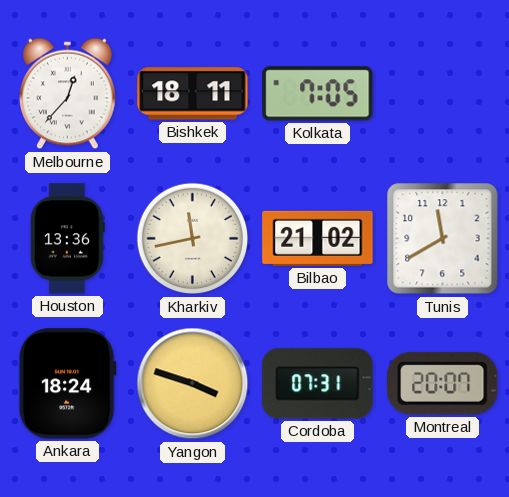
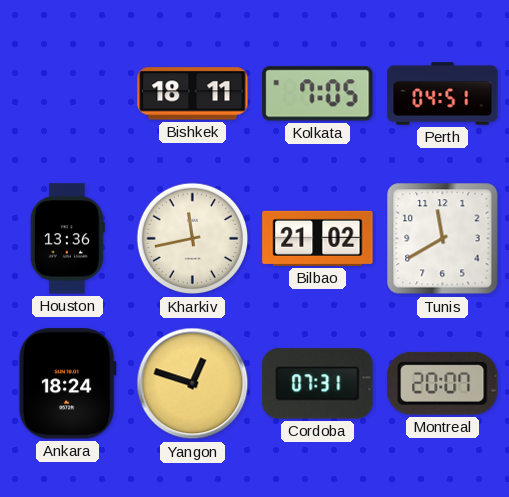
Melbourne: 12:37 -> none
Perth: none -> 04:51
Yangon: 3:48 -> 12:48
